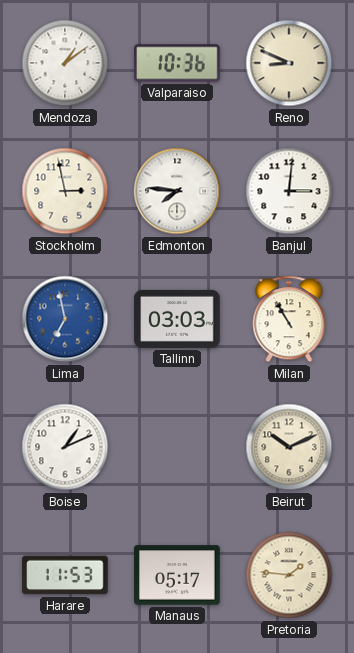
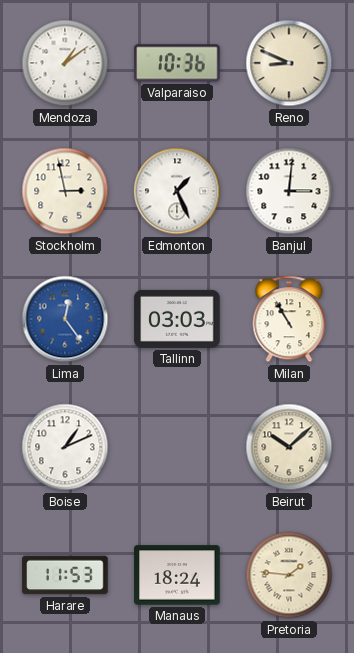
Edmonton: 7:46 -> 1:26
Lima: 6:58 -> 12:24
Beirut: 10:11 -> 10:08
Manaus: 05:17 -> 18:24
